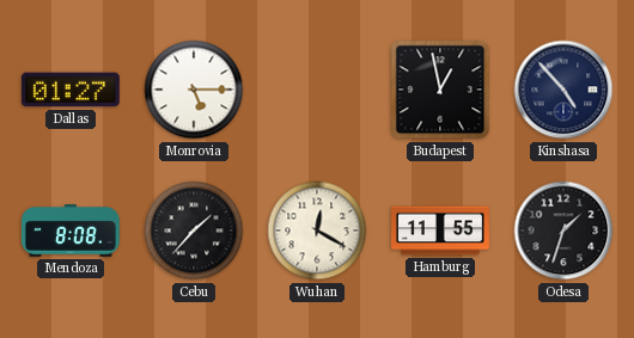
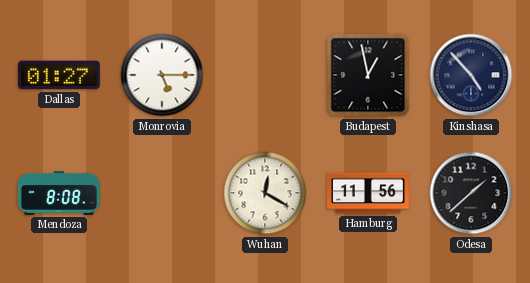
Cebu: 1:37 -> none
Hamburg: 11:55 -> 11:56
Odesa: 1:33 -> 1:38
